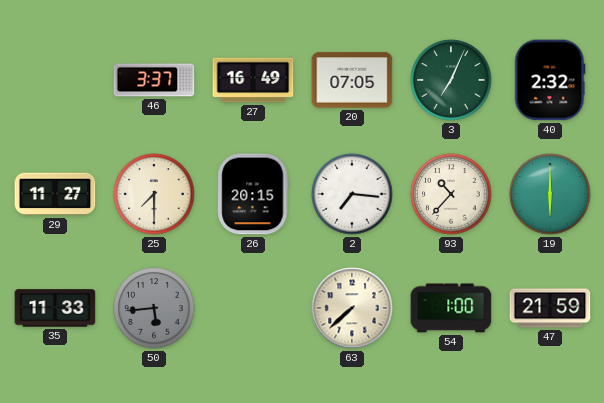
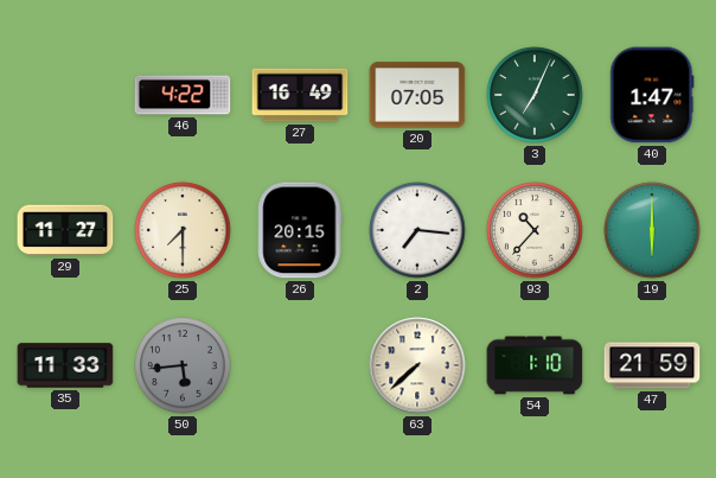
46: 3:37 -> 4:22
40: 2:32 -> 1:47
54: 1:00 -> 1:10
